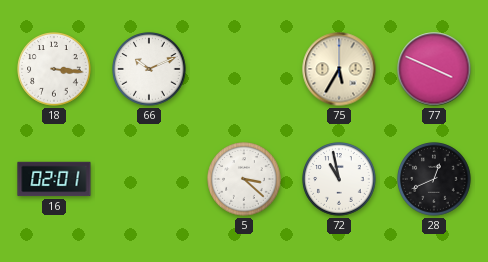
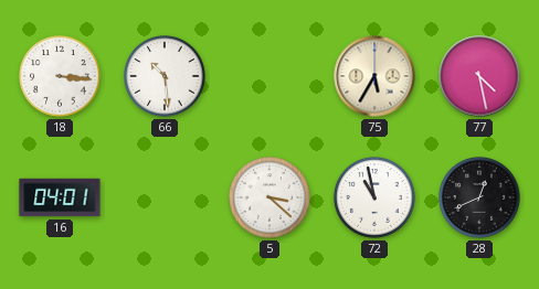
66: 10:11 -> 10:29
77: 3:49 -> 4:28
16: 02:01 -> 04:01
